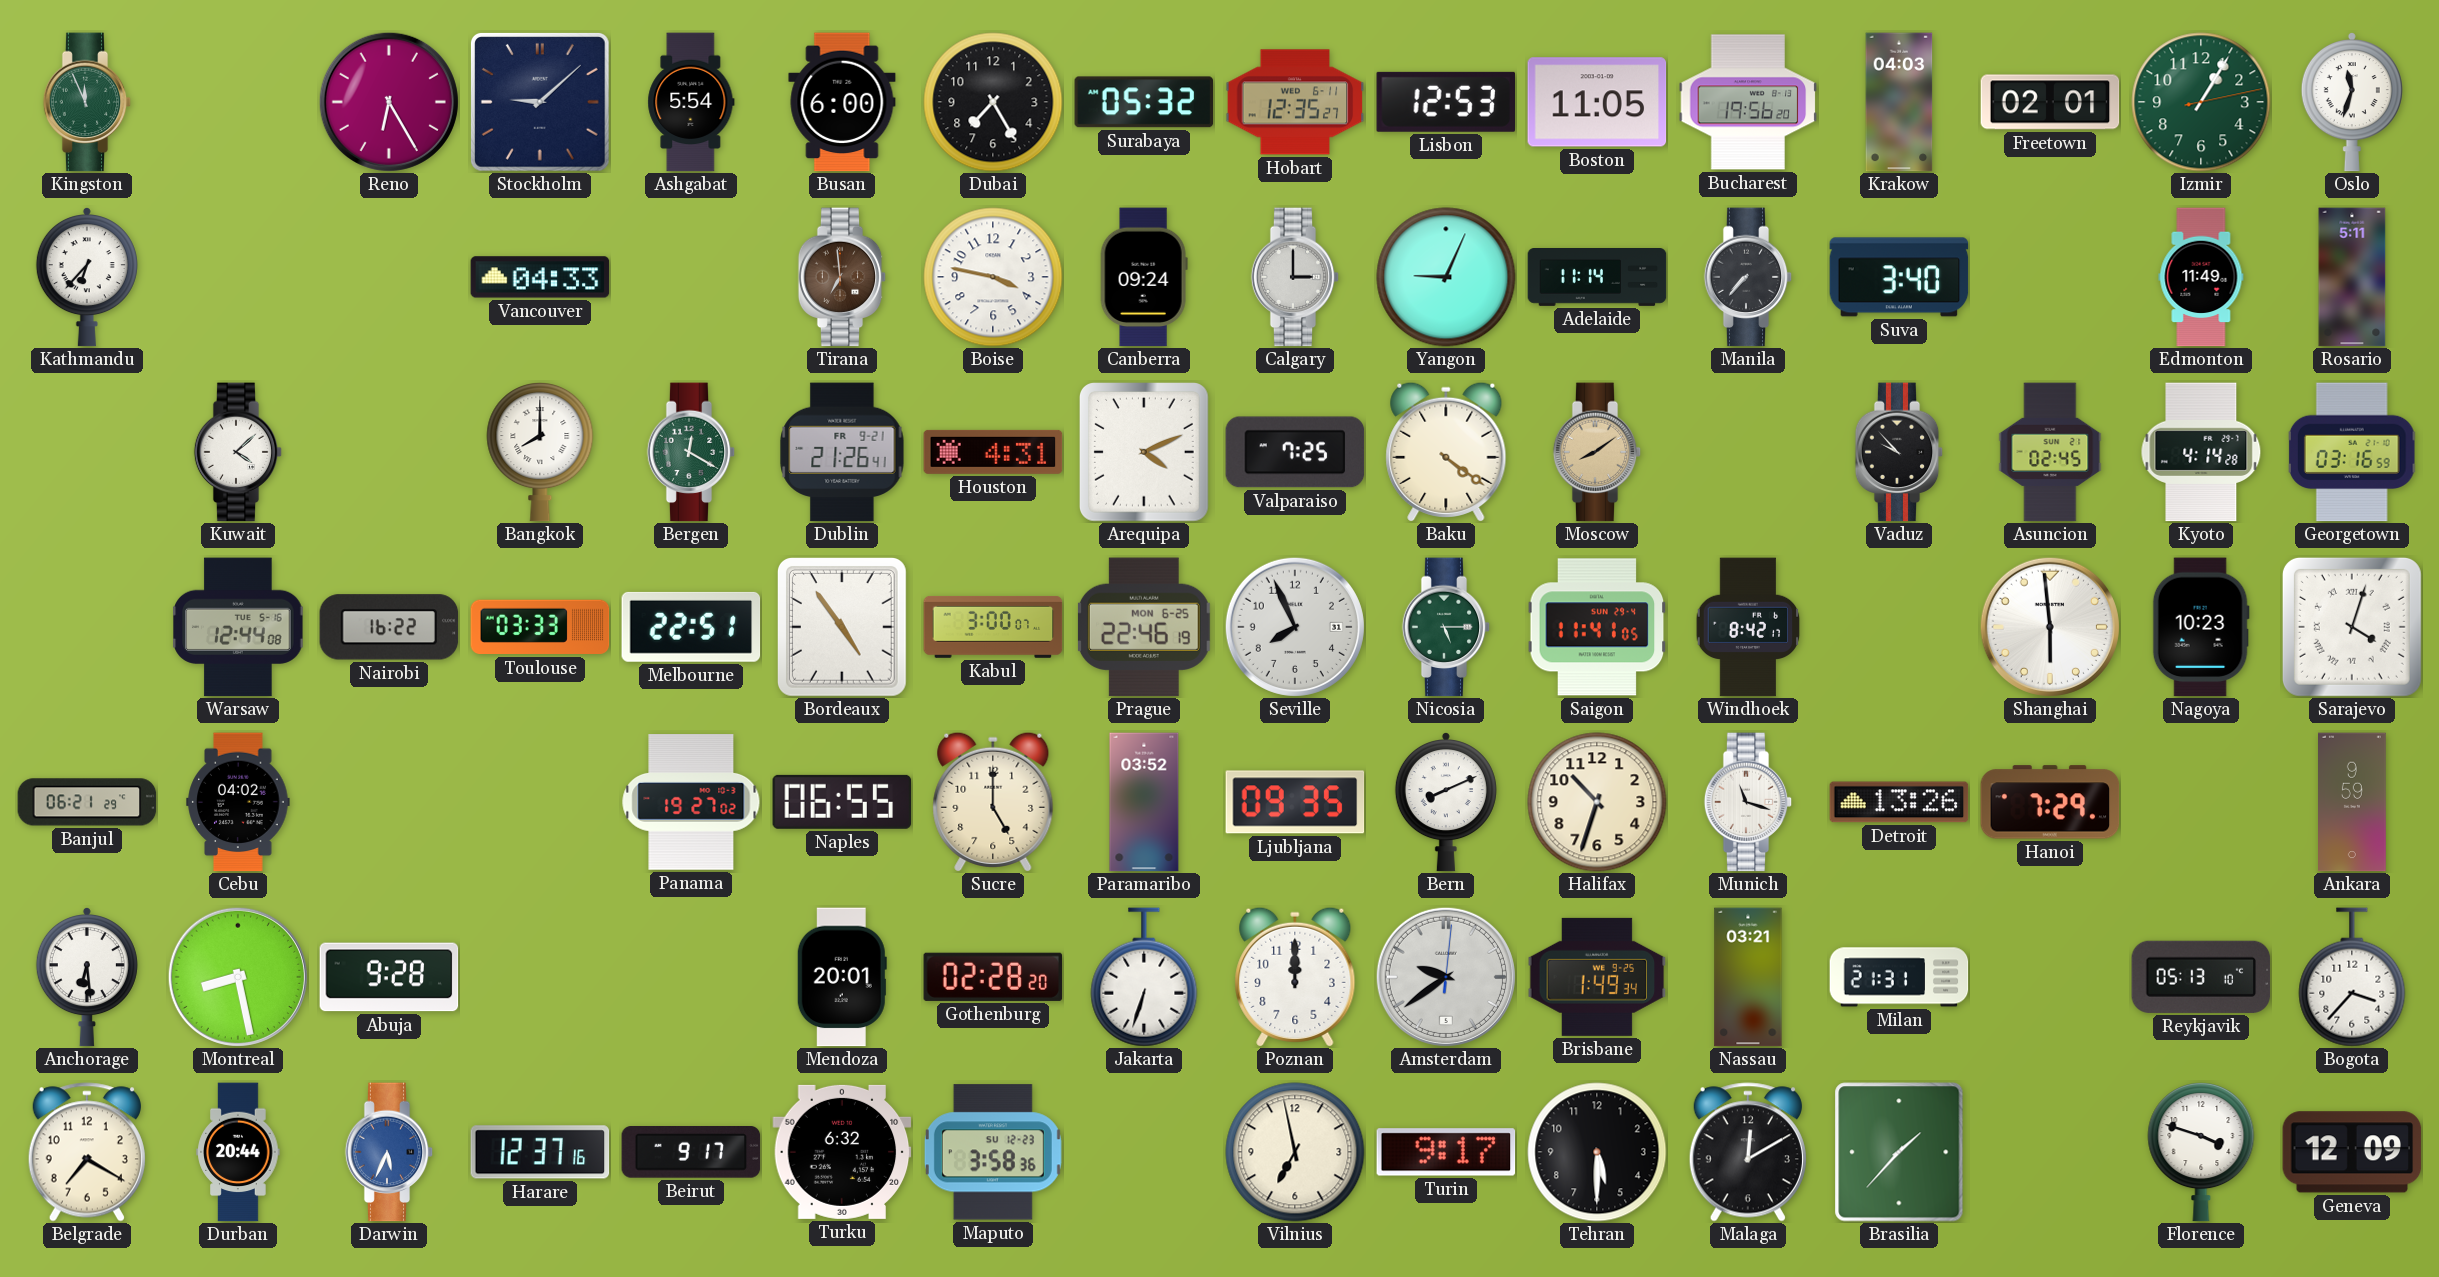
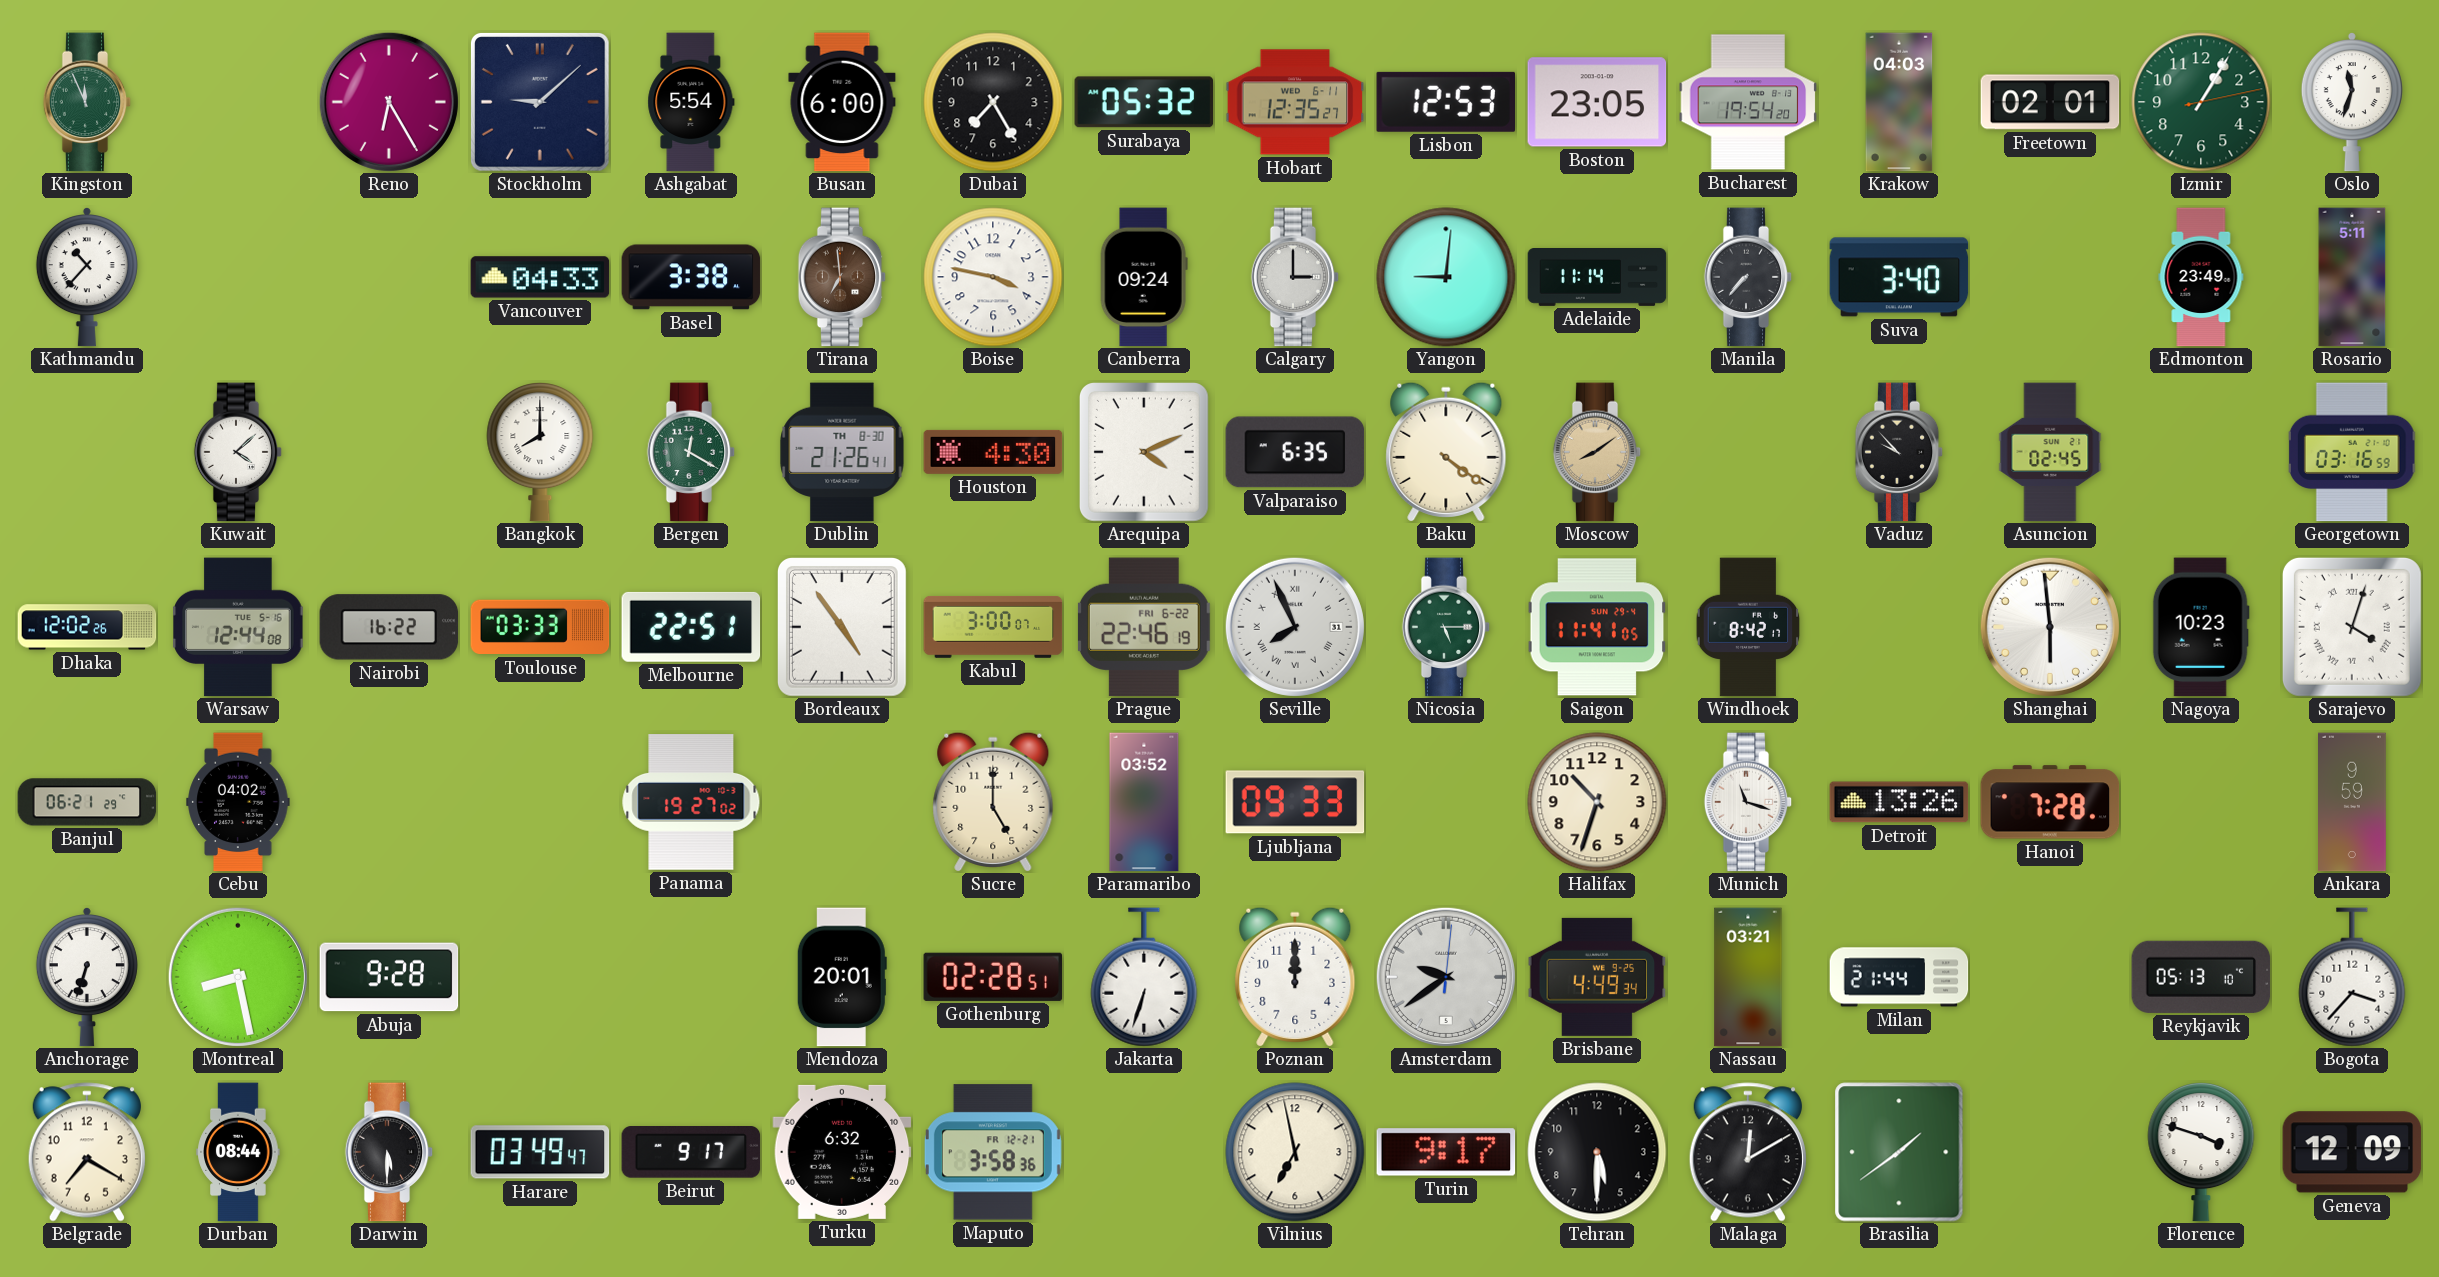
Boston: 11:05 -> 23:05
Bucharest: 19:56 -> 19:54
Kathmandu: 6:37 -> 10:37
Basel: none -> 3:38
Yangon: 9:04 -> 9:01
Edmonton: 11:49 -> 23:49
Dublin date: FR 9-21 -> TH 8-30
Houston: 4:31 -> 4:30
Valparaiso: 7:25 -> 6:35
Kyoto: 4:14 -> none
Dhaka: none -> 12:02
Prague date: MON 6-25 -> FRI 6-22
Seville numerals: Arabic -> Roman
Naples: 06:55 -> none
Ljubljana: 09:35 -> 09:33
Bern: 8:11 -> none
Hanoi: 7:29 -> 7:28
Anchorage: 6:29 -> 6:33
Gothenburg: 02:28:20 -> 02:28:51
Brisbane: 1:49 -> 4:49
Milan: 21:31 -> 21:44
Durban: 20:44 -> 08:44
Darwin: 5:34 -> 5:30
Darwin dial: blue -> black
Harare: 12:37 -> 03:49
Maputo date: SU 12-23 -> FR 12-21
Brasilia: 1:37 -> 1:39
